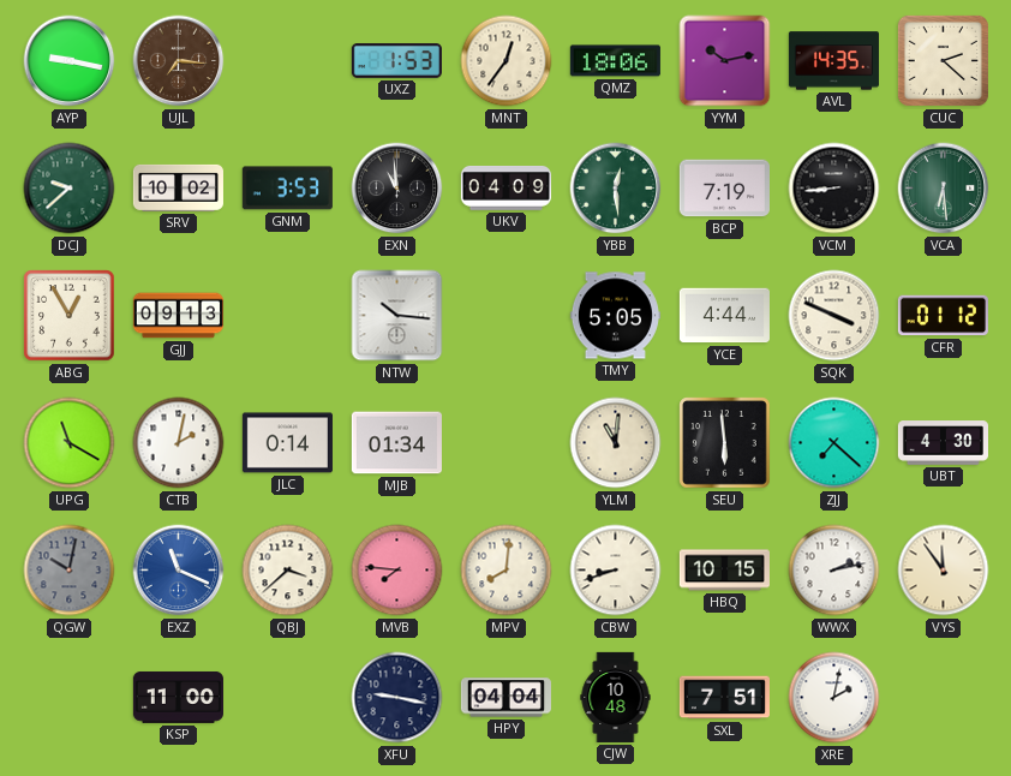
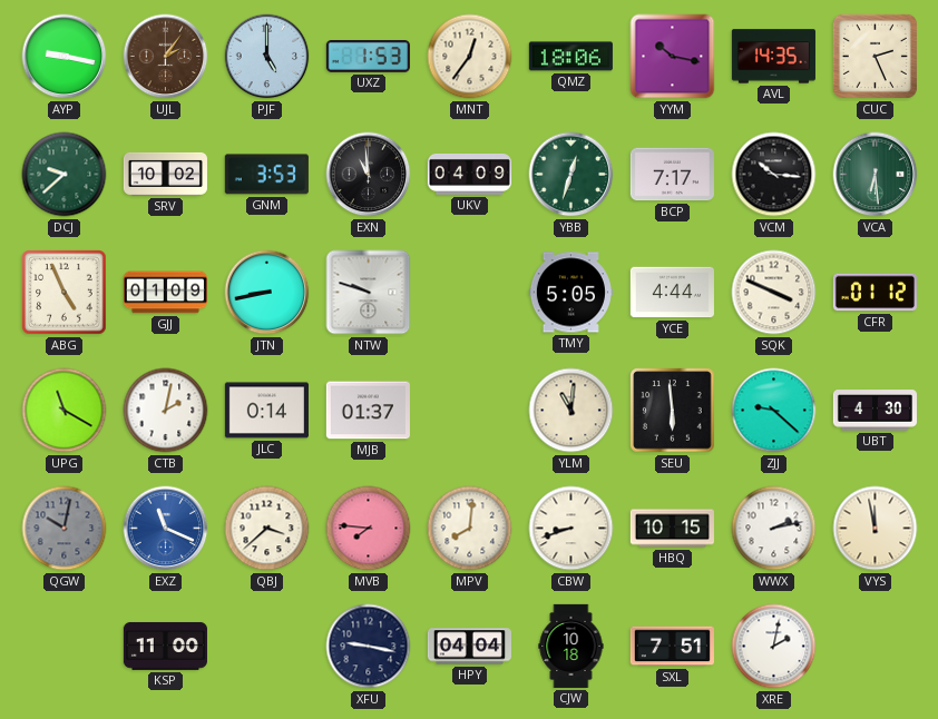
UJL: 7:16 -> 2:06
PJF: none -> 5:00
YYM: 10:13 -> 10:17
CUC: 2:22 -> 2:26
YBB: 12:29 -> 12:33
BCP: 7:19 -> 7:17
VCM: 8:44 -> 10:16
ABG: 12:55 -> 4:56
GJJ: 09:13 -> 01:09
JTN: none -> 8:43
NTW: 10:16 -> 9:48
MJB: 01:34 -> 01:37
ZJJ: 7:22 -> 9:22
VYS: 11:54 -> 11:58
CJW: 10:48 -> 10:18
